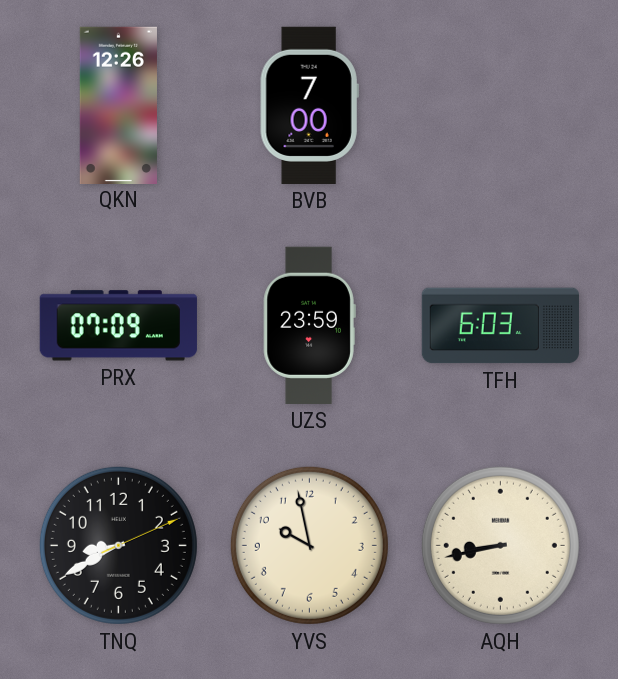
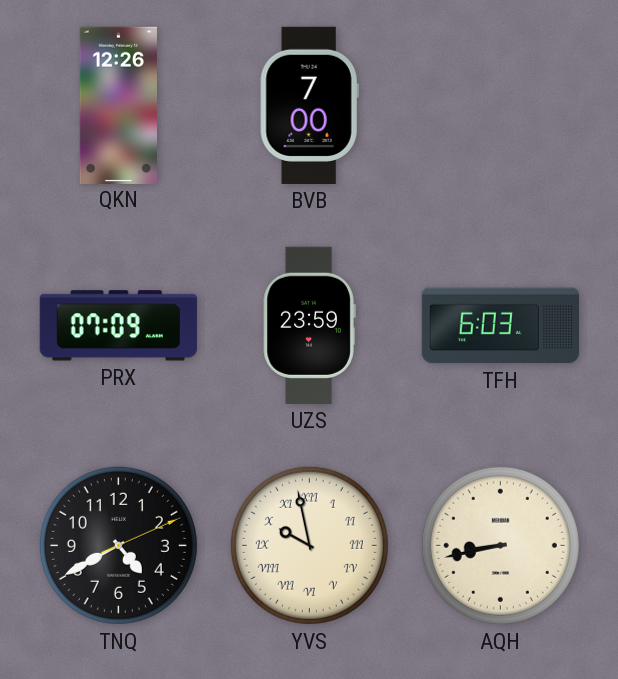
TNQ: 8:40 -> 4:40
YVS numerals: Arabic -> Roman
